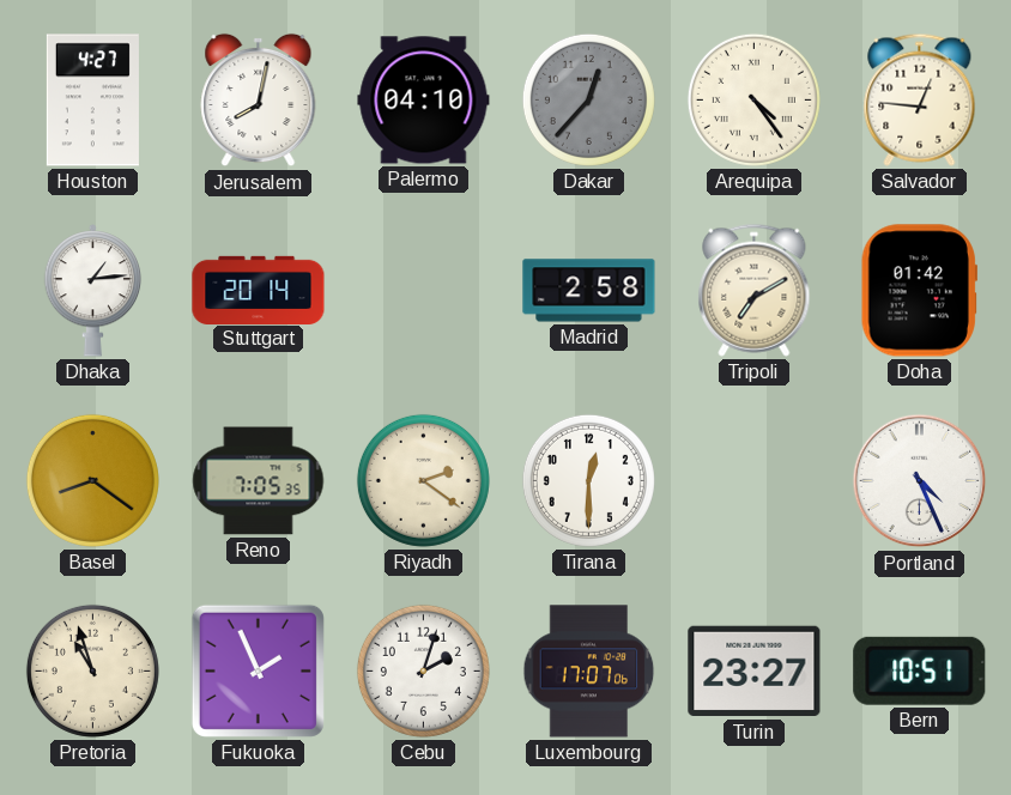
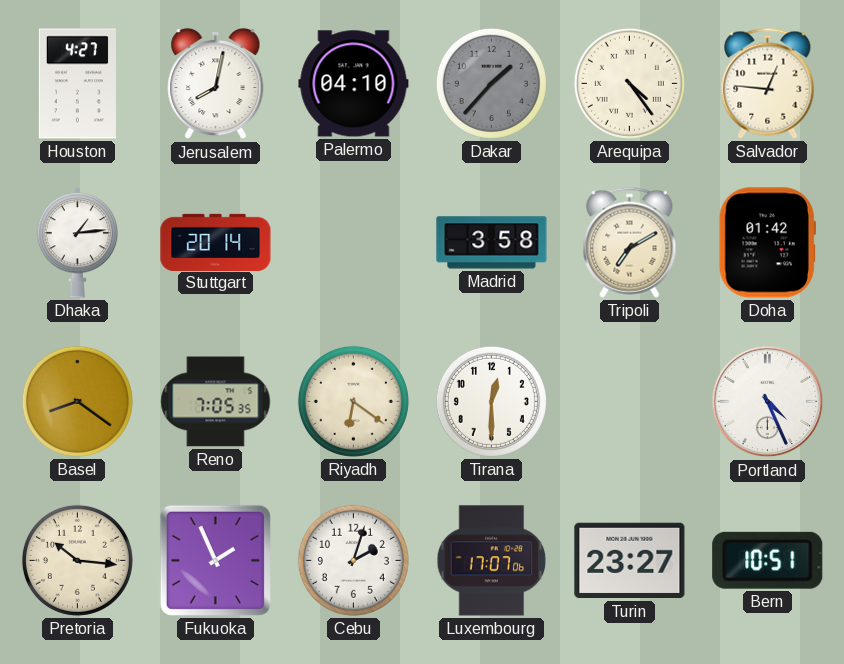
Dakar: 12:37 -> 1:37
Madrid: 2:58 -> 3:58
Riyadh: 2:21 -> 6:21
Pretoria: 10:57 -> 10:16
